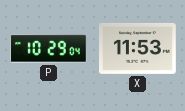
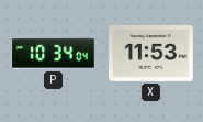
P: 10:29 -> 10:34
